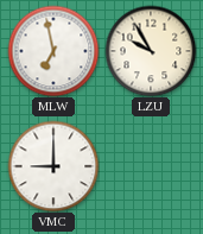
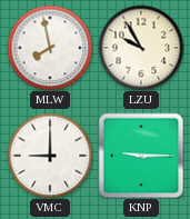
MLW: 6:58 -> 7:58
KNP: none -> 9:15
